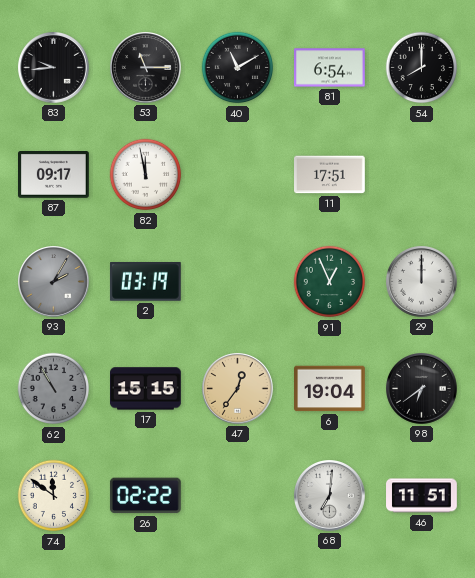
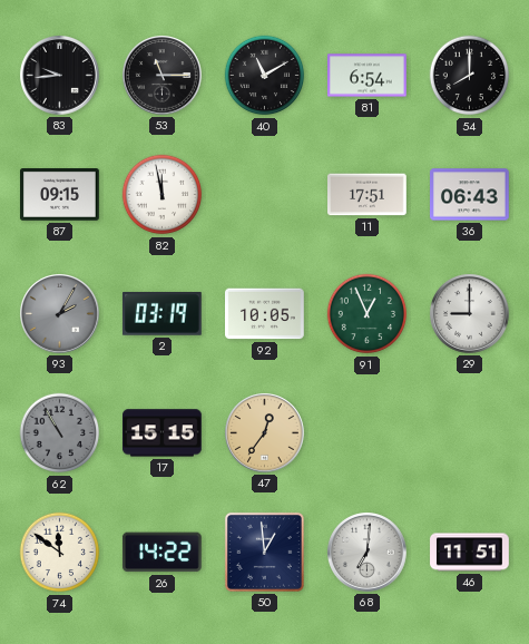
87: 09:17 -> 09:15
36: none -> 06:43
92: none -> 10:05
29: 12:00 -> 9:00
6: 19:04 -> none
98: 6:39 -> none
26: 02:22 -> 14:22
50: none -> 12:59
